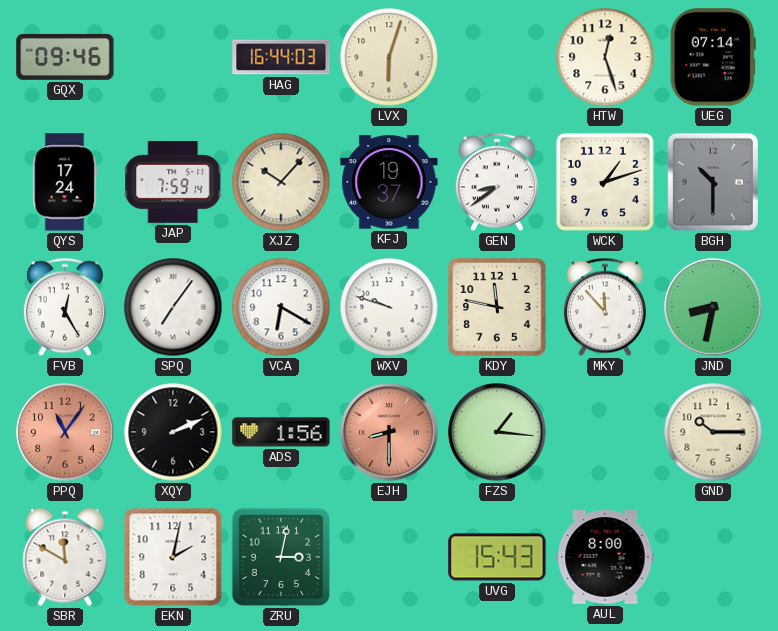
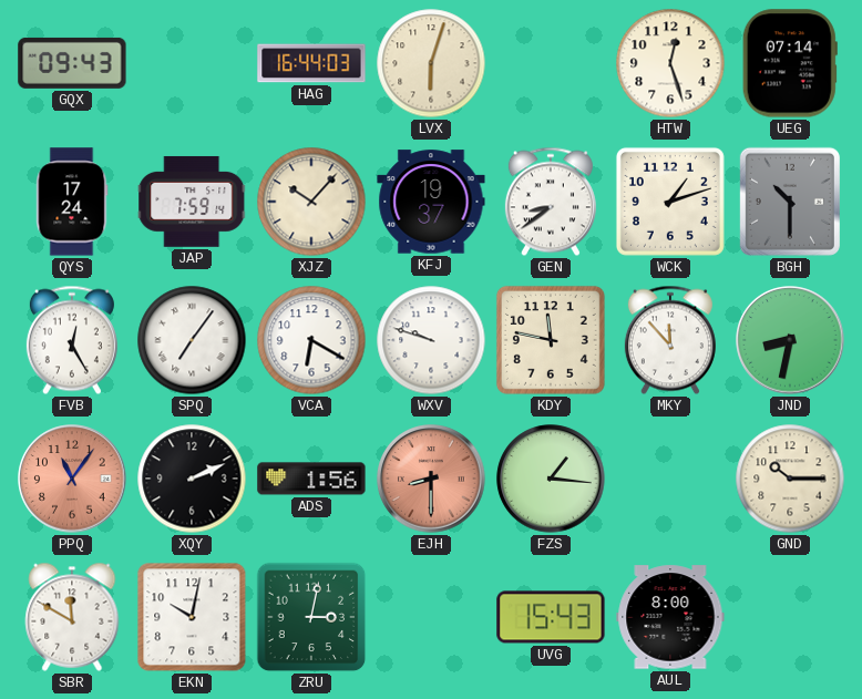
GQX: 09:46 -> 09:43
EKN: 2:02 -> 10:02
